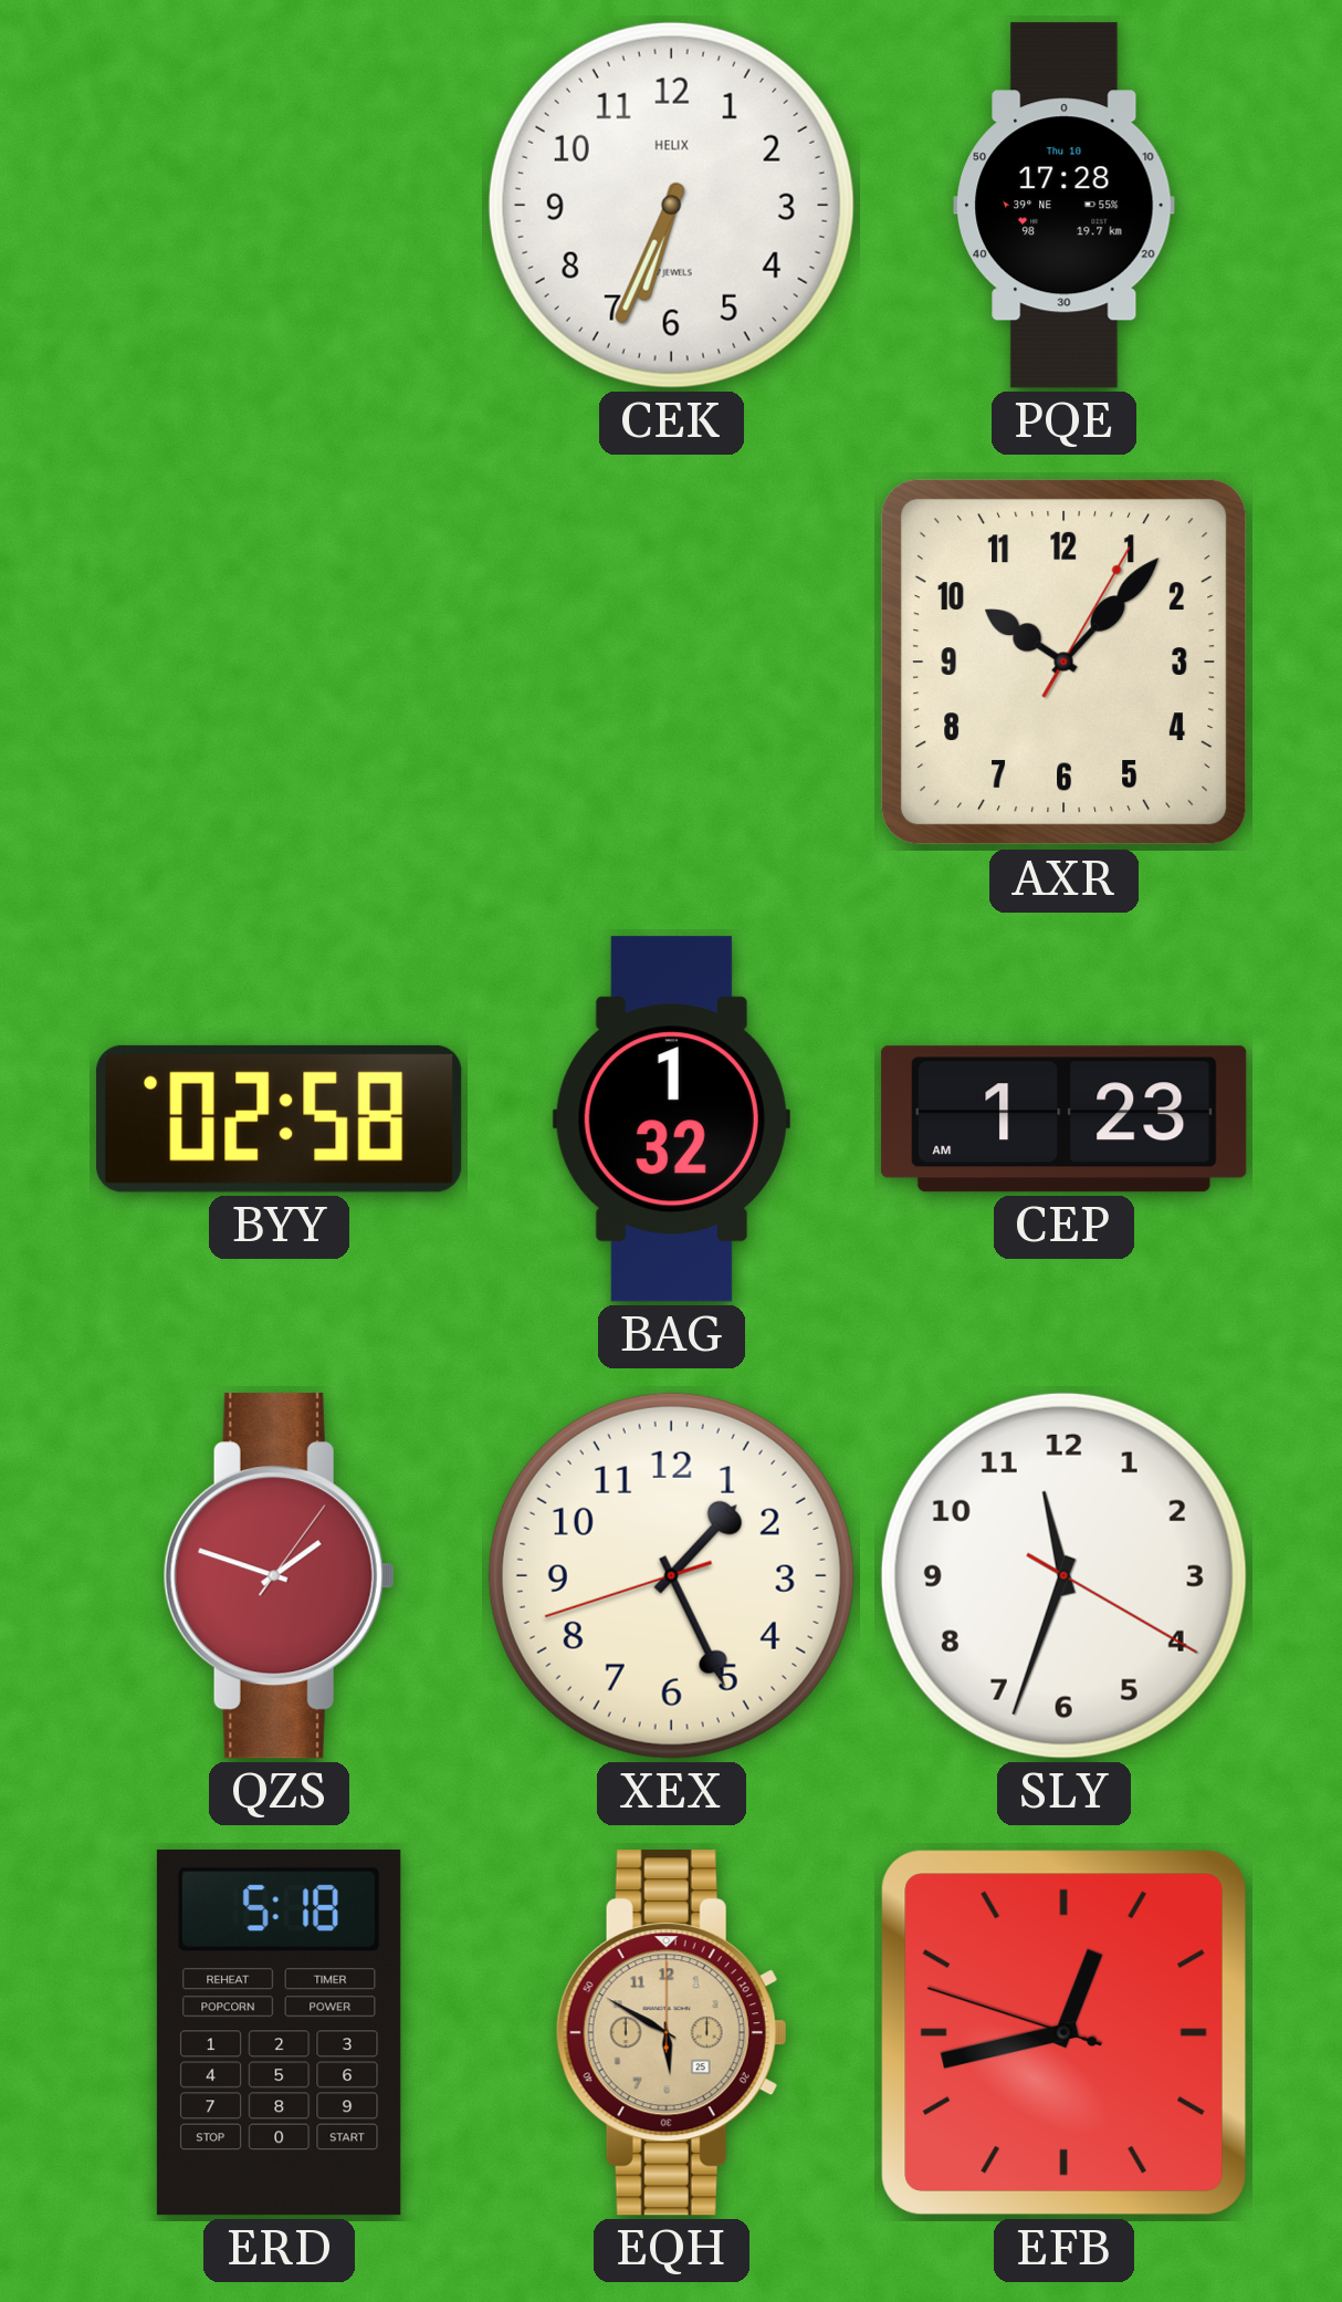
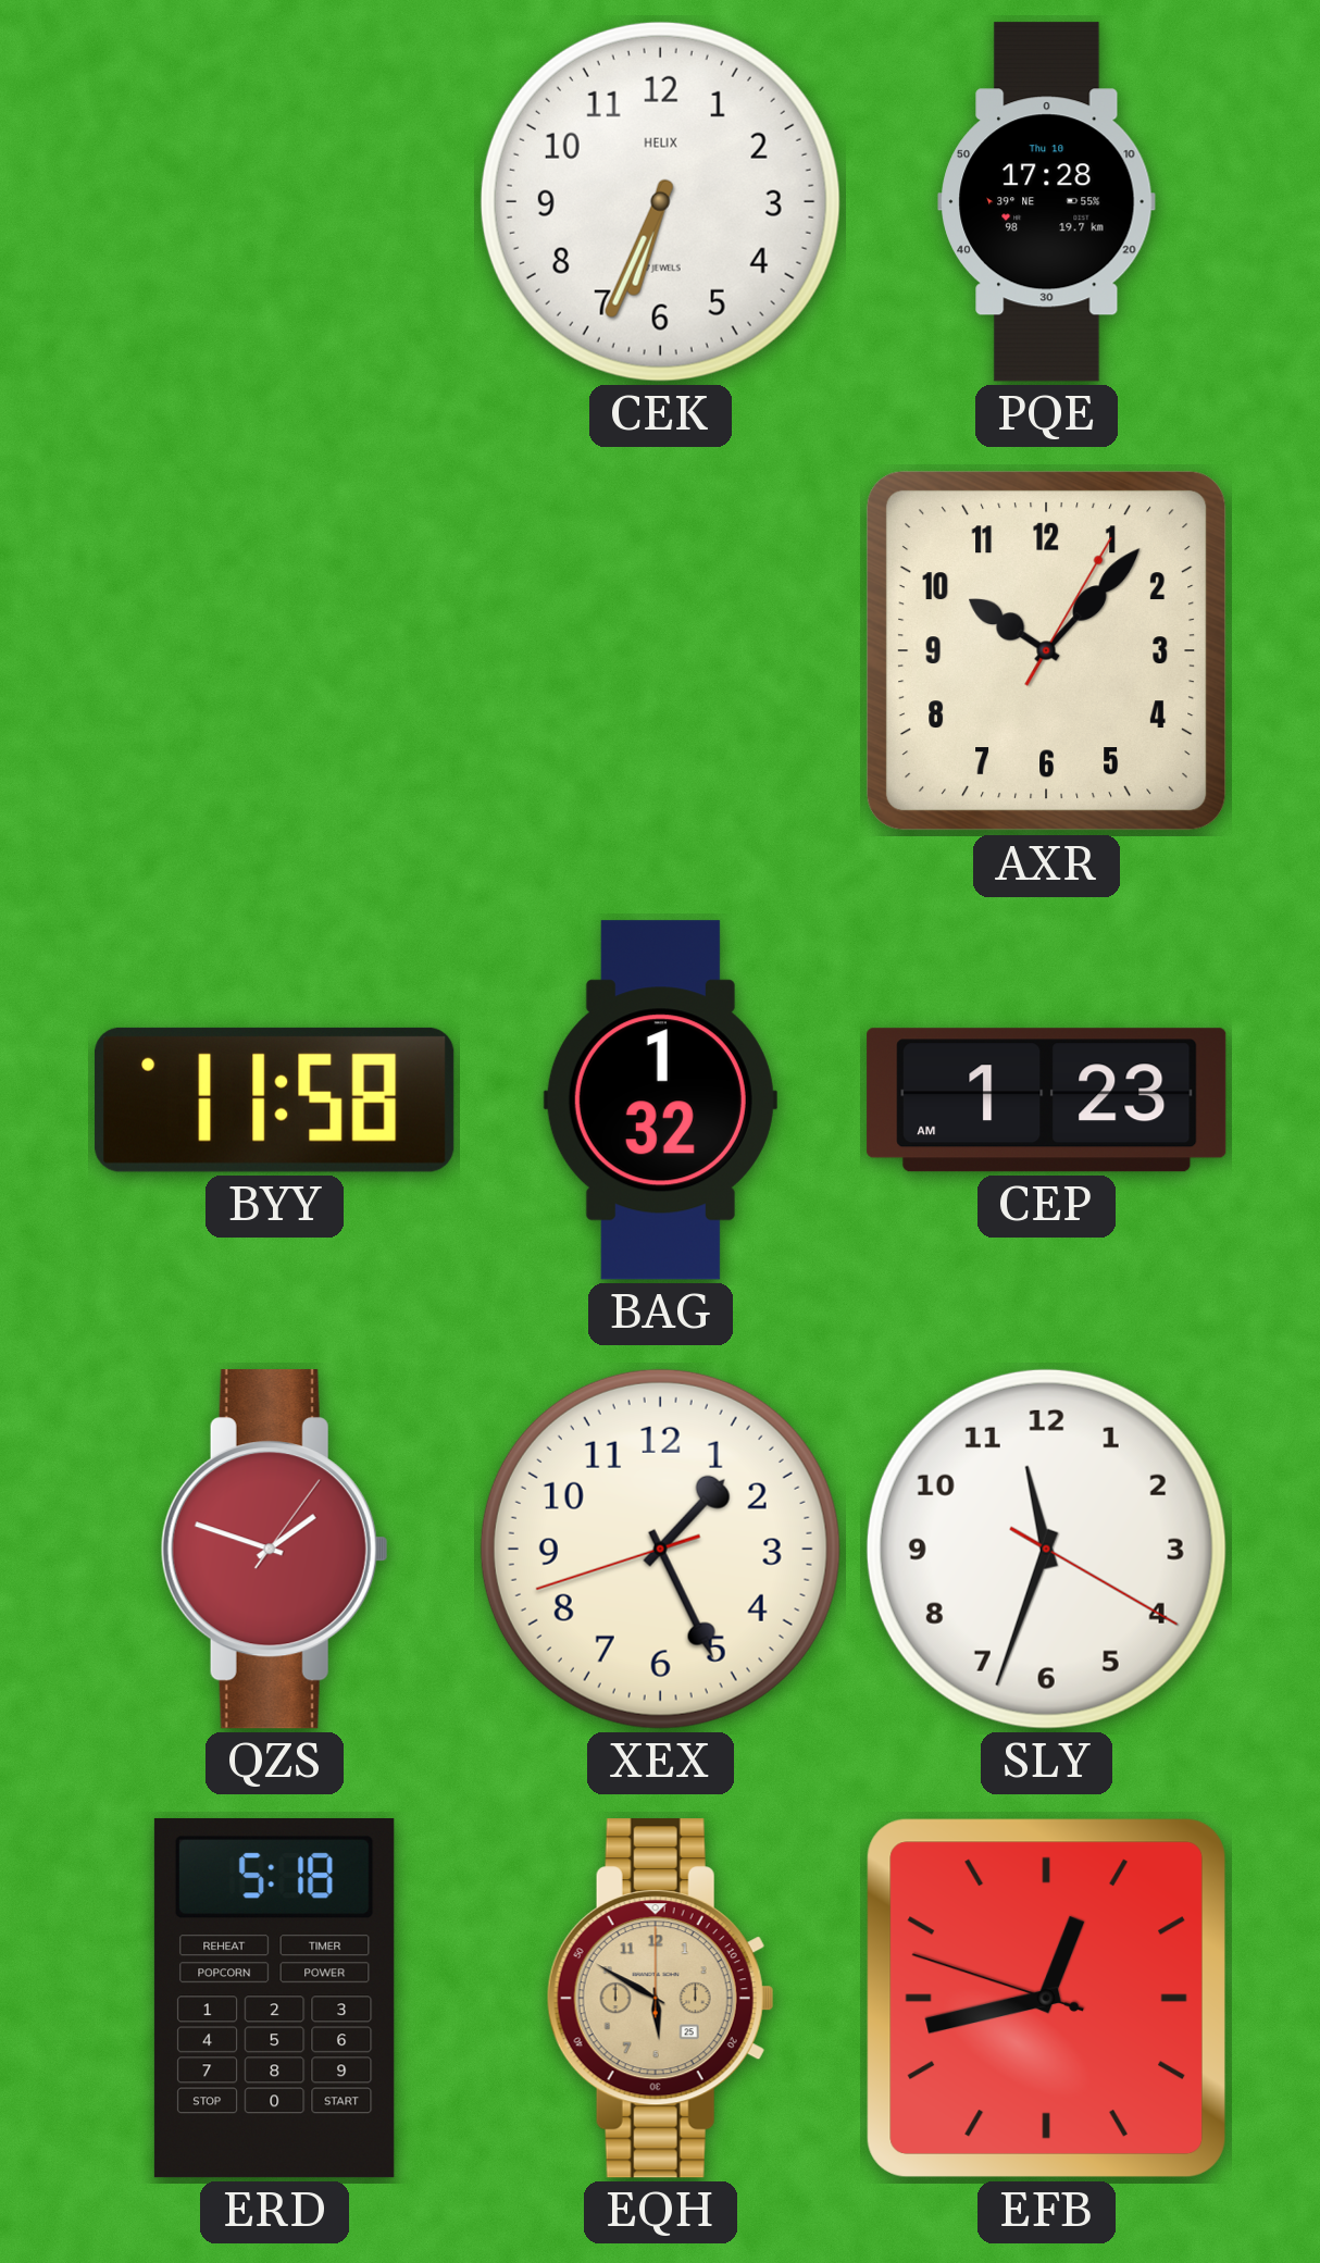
BYY: 02:58 -> 11:58
